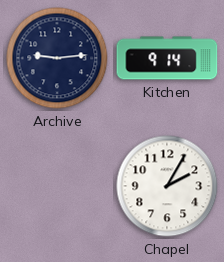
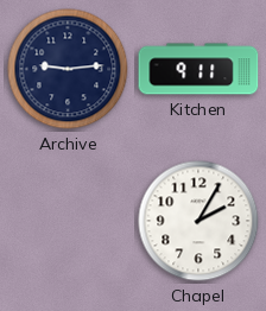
Kitchen: 9:14 -> 9:11
